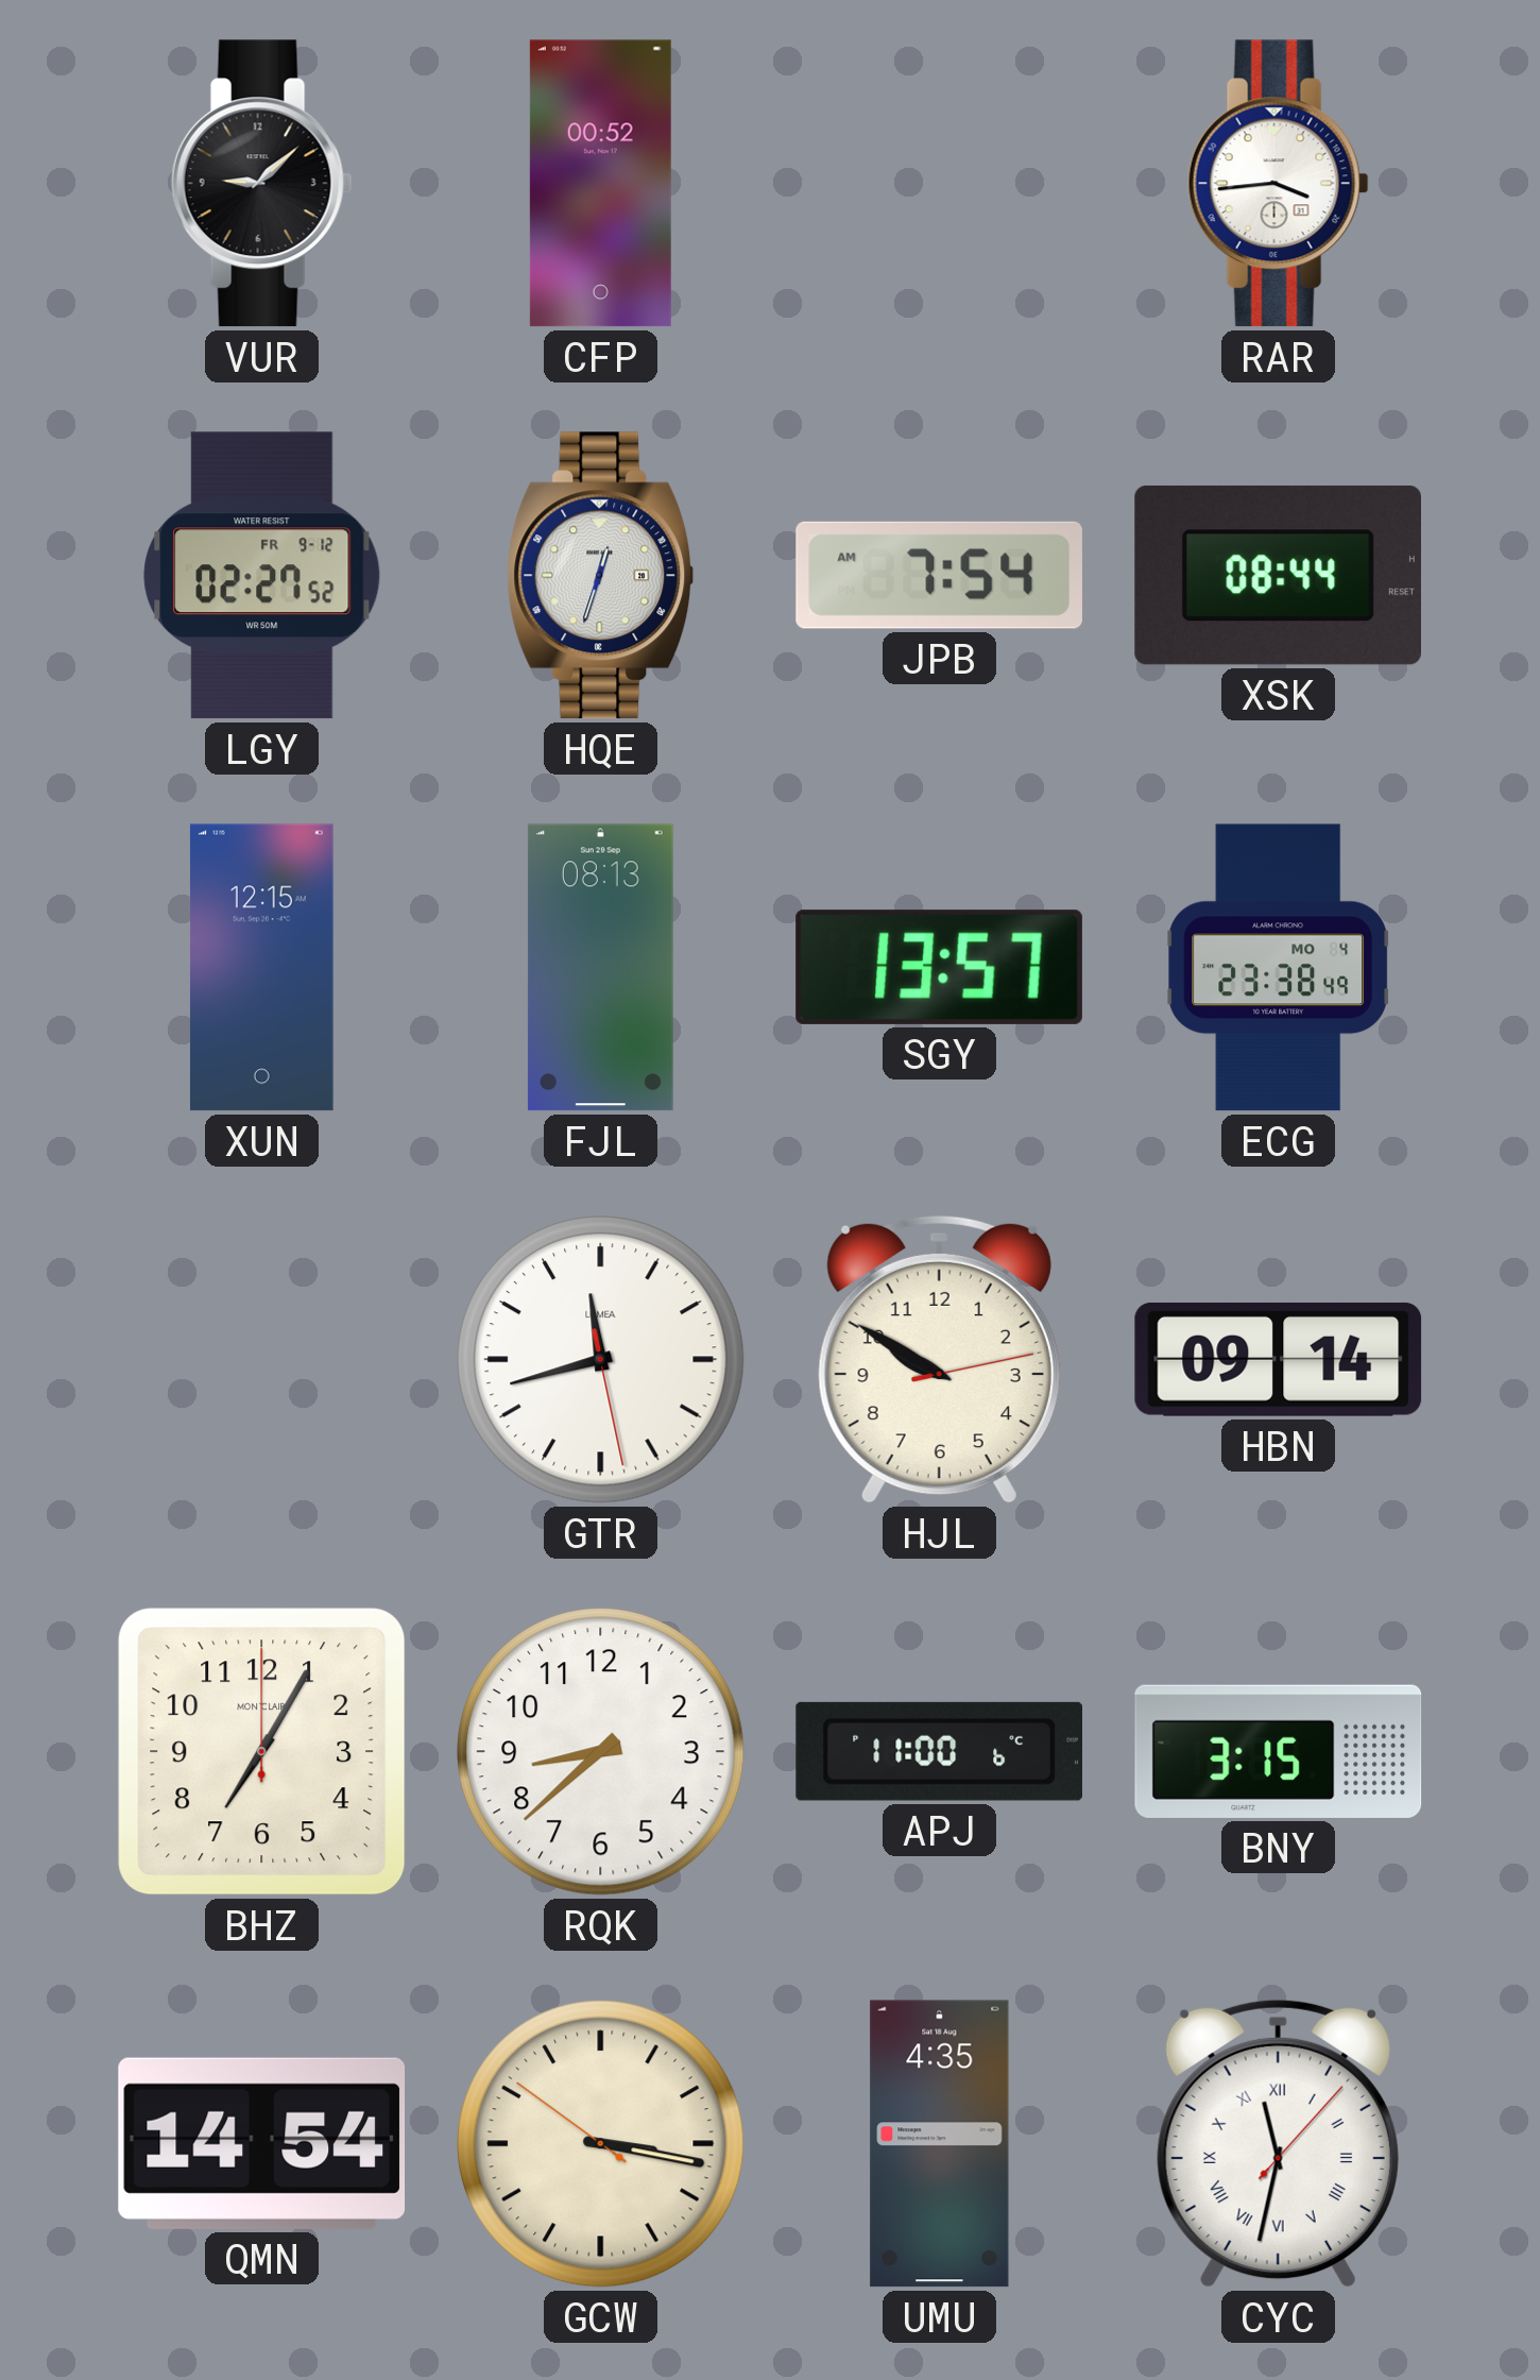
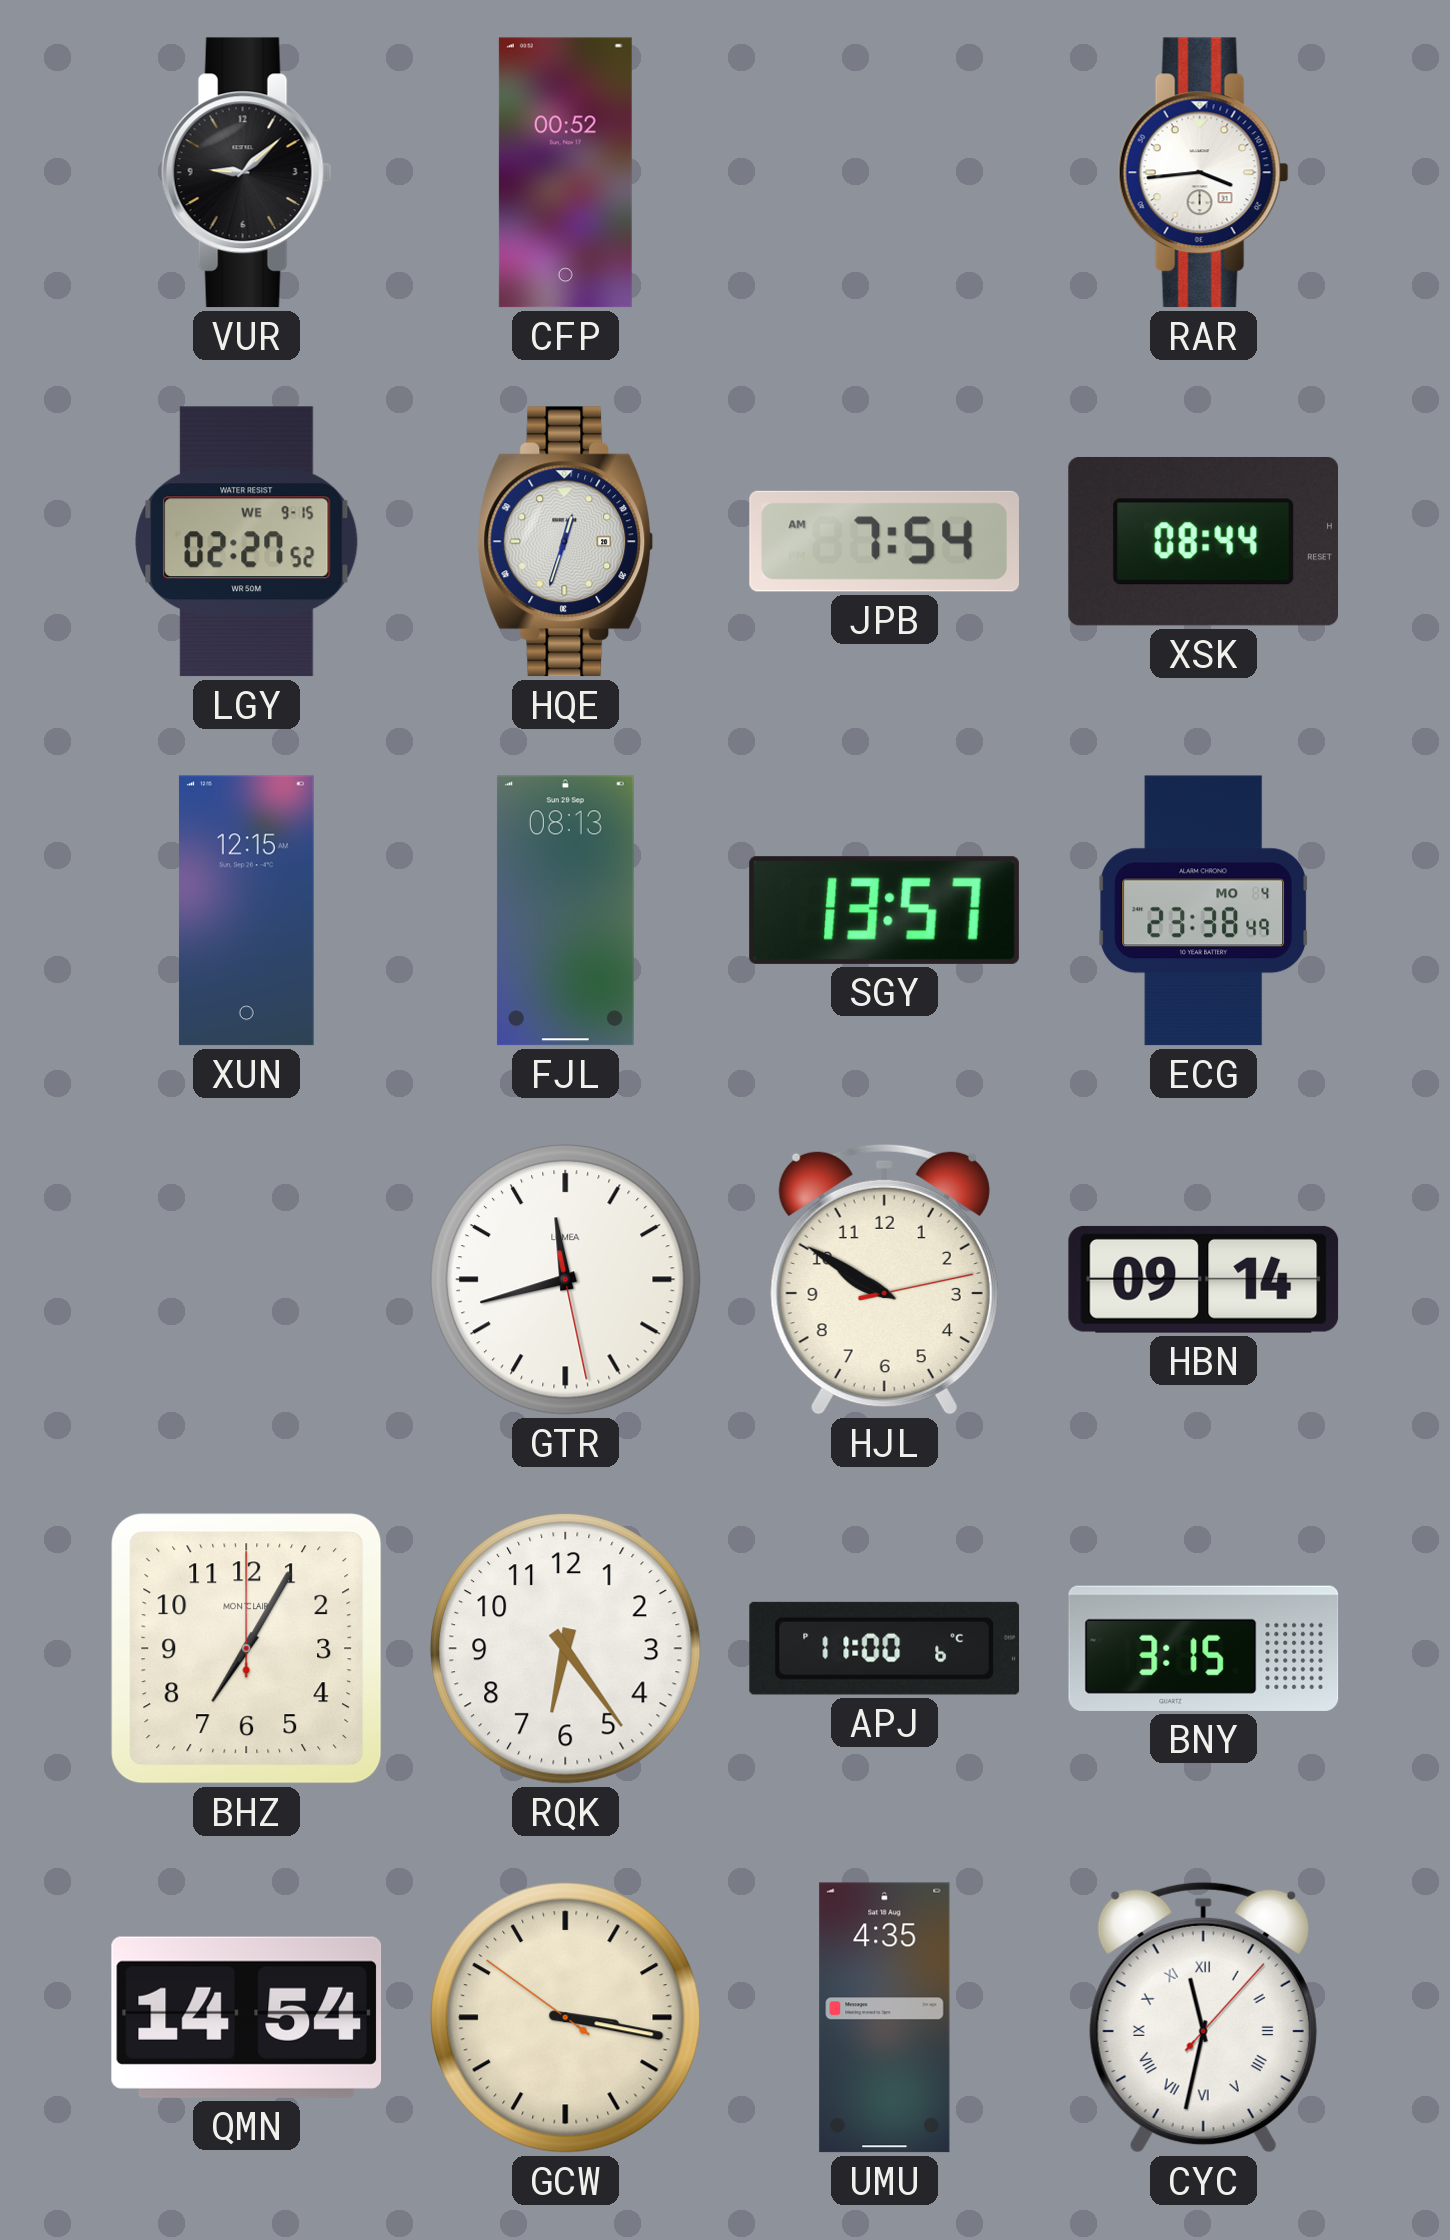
LGY date: FR 9-12 -> WE 9-15
RQK: 8:38 -> 6:24
